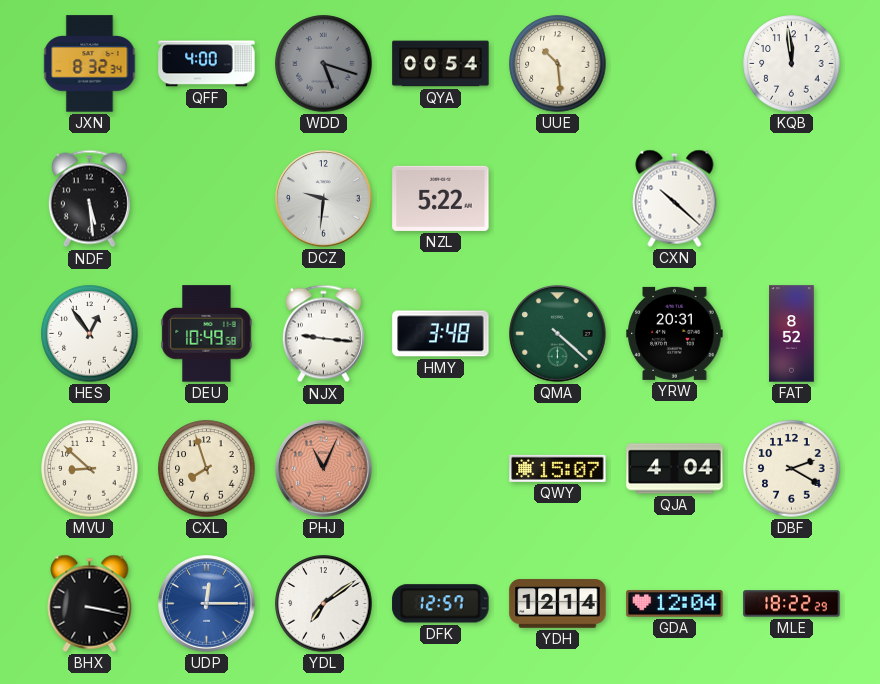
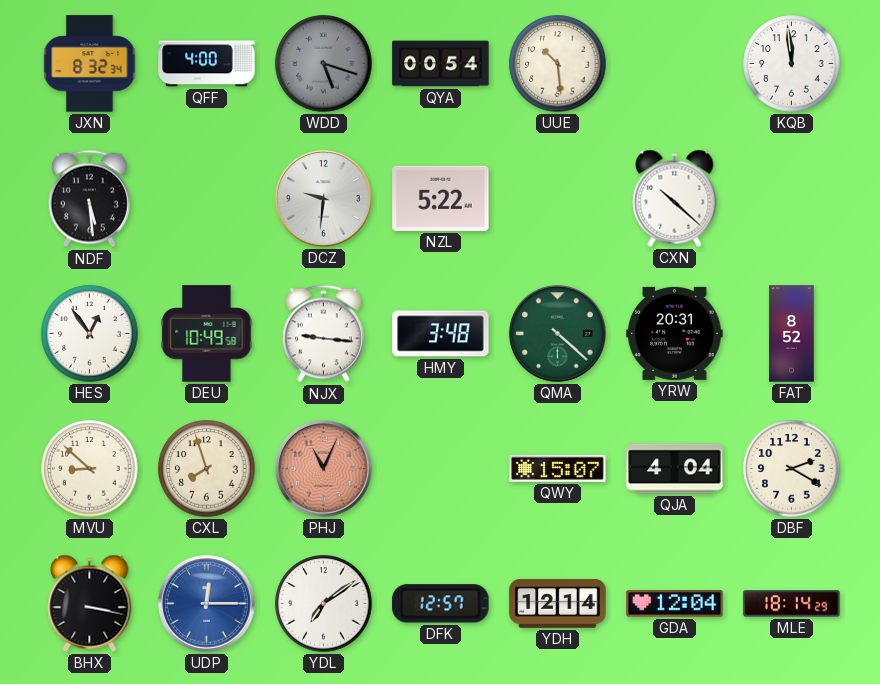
MLE: 18:22 -> 18:14
